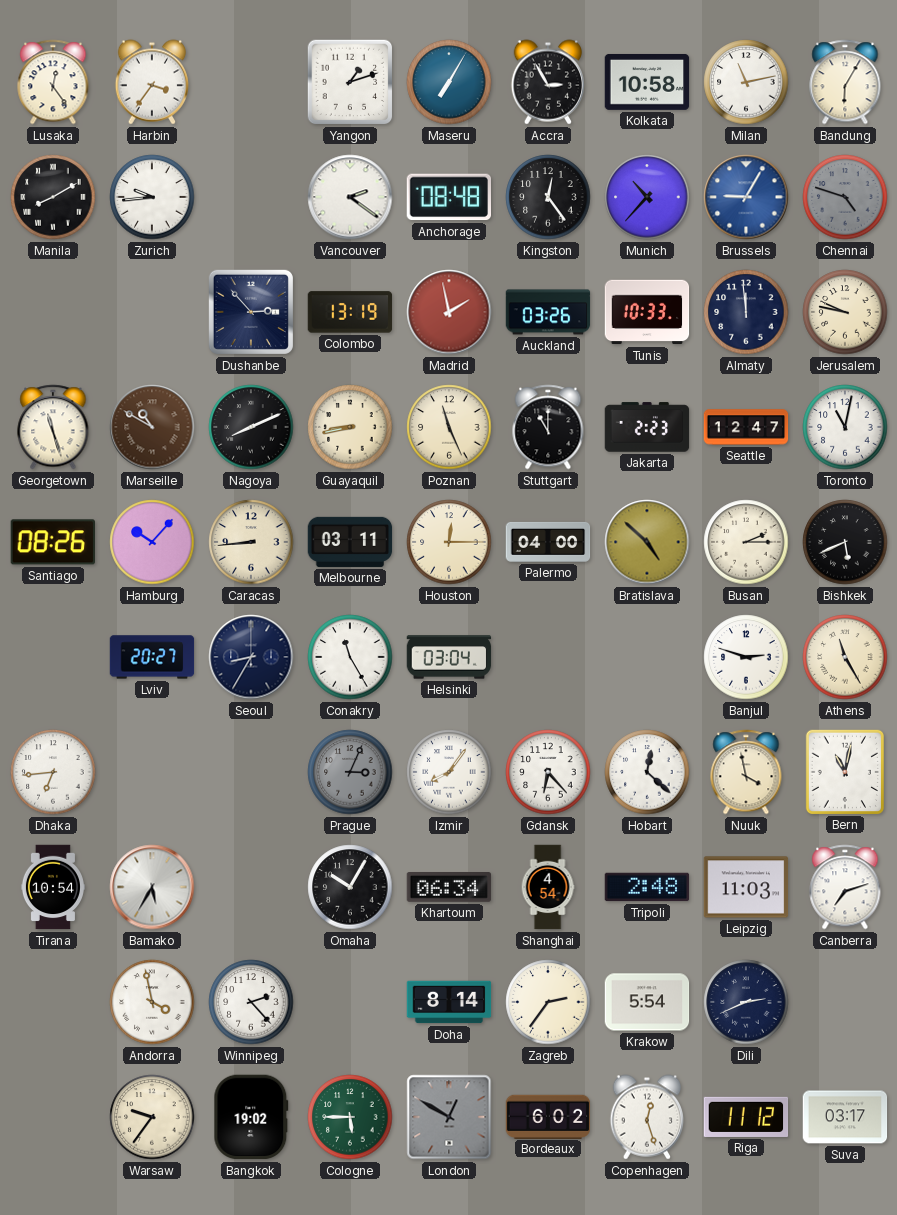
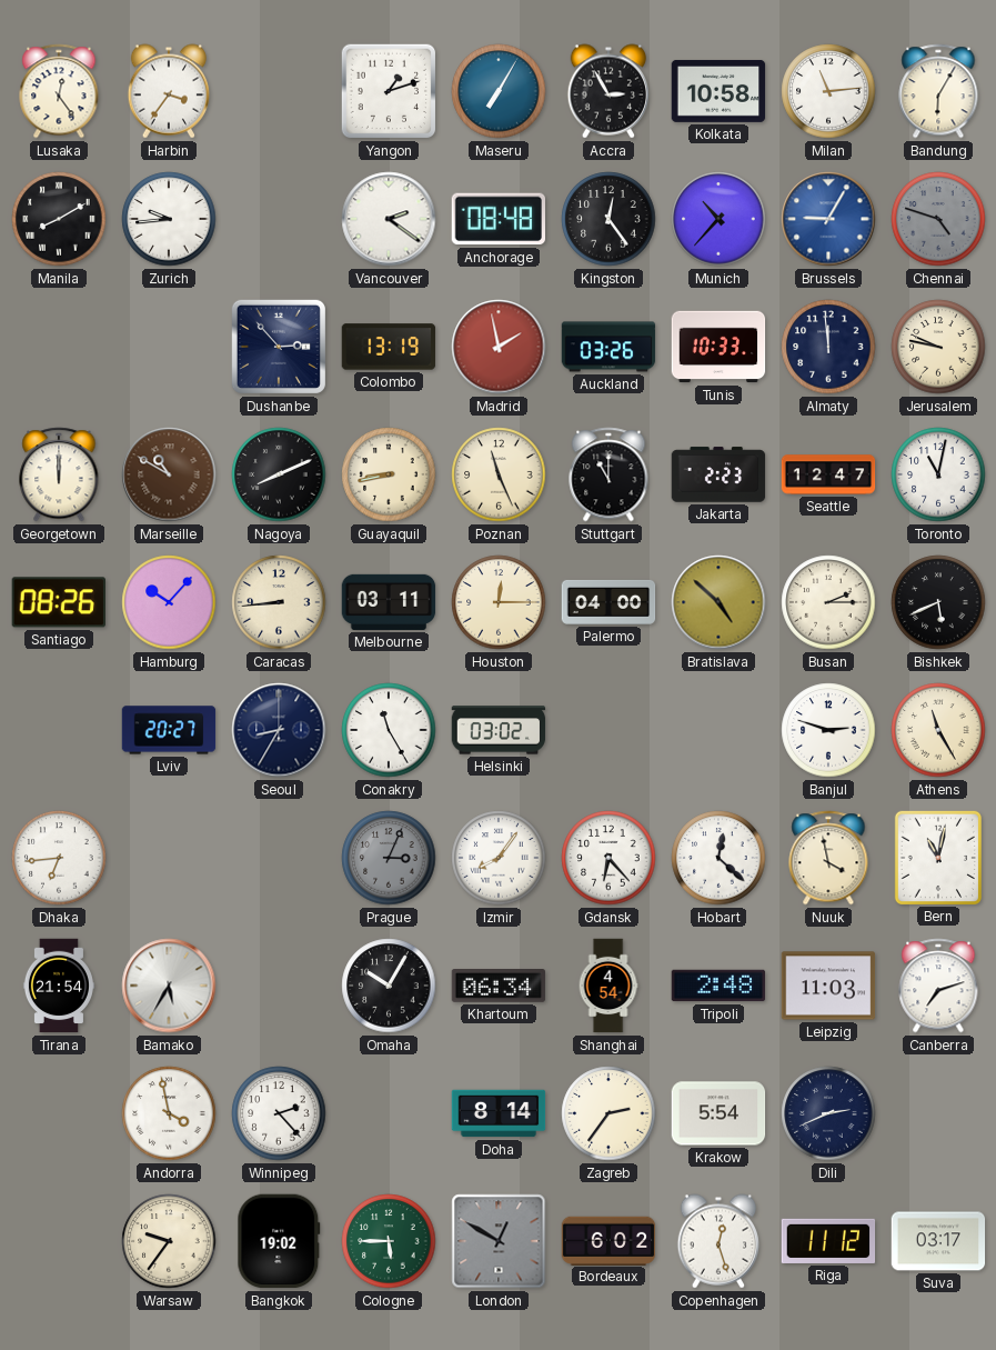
Milan: 11:13 -> 11:14
Georgetown: 11:27 -> 12:00
Helsinki: 03:04 -> 03:02
Tirana: 10:54 -> 21:54
